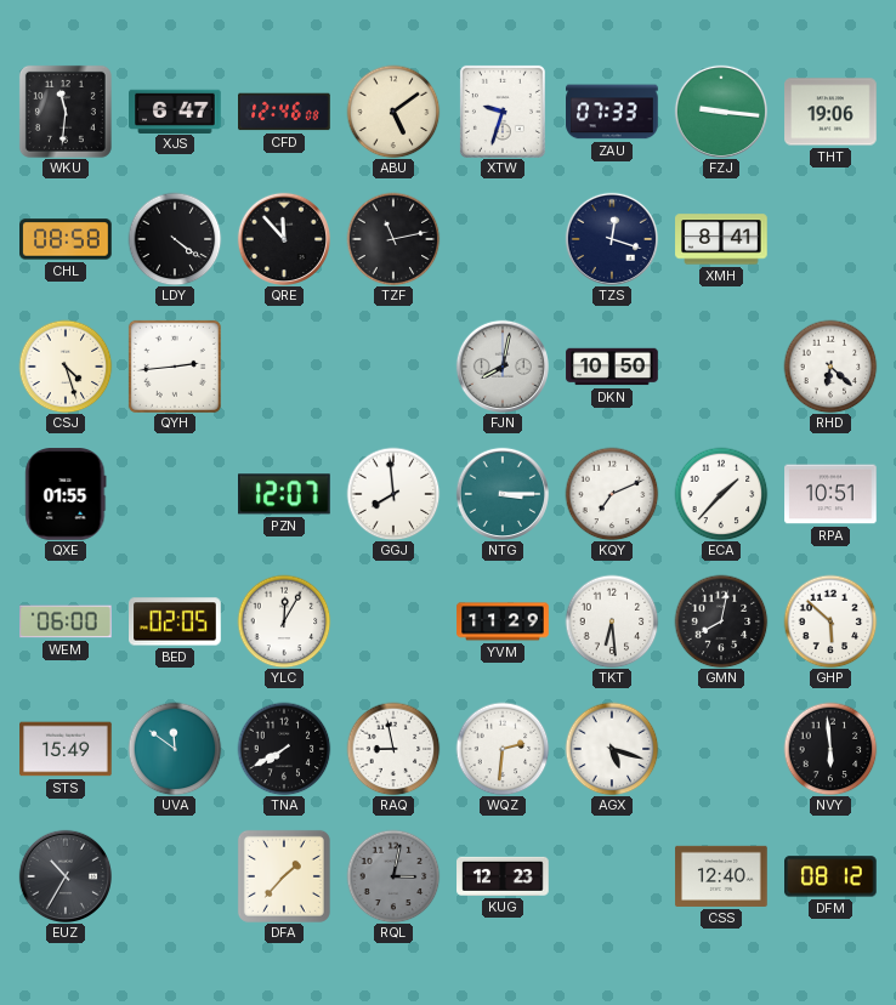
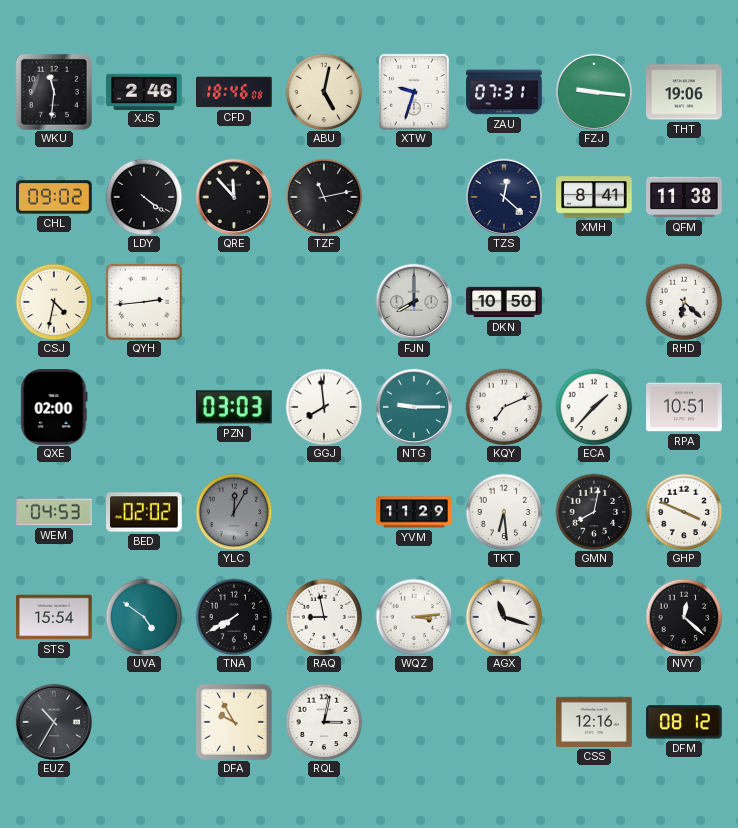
XJS: 6:47 -> 2:46
CFD: 12:46 -> 18:46
ABU: 5:09 -> 5:02
ZAU: 07:33 -> 07:31
CHL: 08:58 -> 09:02
TZS: 12:18 -> 12:22
QFM: none -> 11:38
CSJ: 4:27 -> 4:32
FJN: 8:02 -> 8:00
QXE: 01:55 -> 02:00
PZN: 12:07 -> 03:03
NTG: 3:15 -> 9:15
WEM: 06:00 -> 04:53
BED: 02:05 -> 02:02
YLC dial: white -> grey
GHP: 5:52 -> 3:49
STS: 15:49 -> 15:54
UVA: 11:51 -> 4:51
WQZ: 2:31 -> 3:14
AGX: 5:18 -> 11:18
NVY: 5:59 -> 12:22
DFA: 1:37 -> 9:55
RQL dial: grey -> white
KUG: 12:23 -> none
CSS: 12:40 -> 12:16
